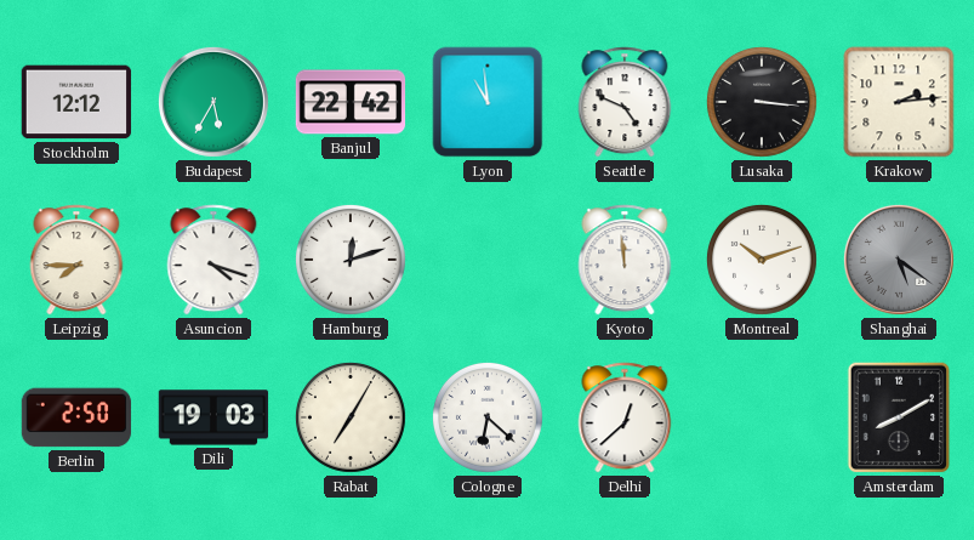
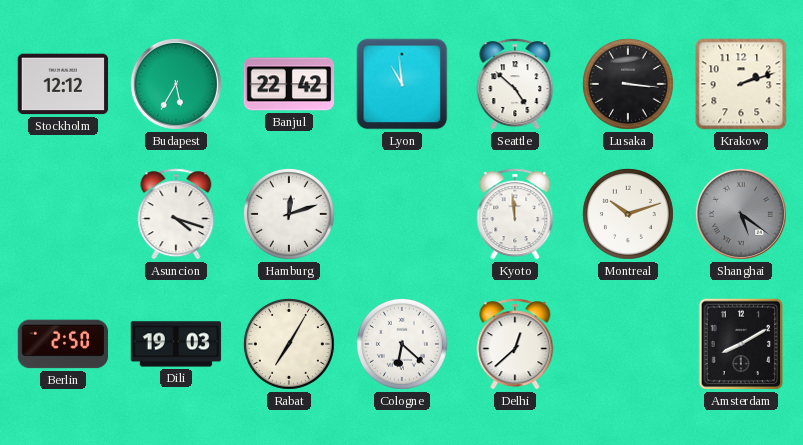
Seattle: 4:49 -> 4:52
Krakow: 2:14 -> 2:12
Leipzig: 7:45 -> none
